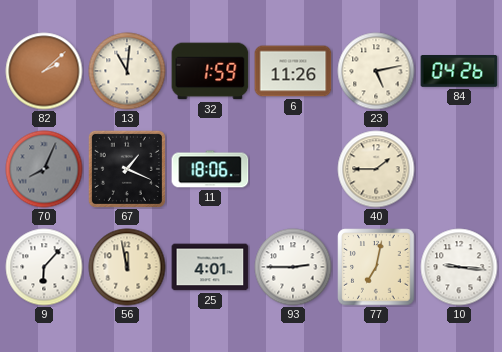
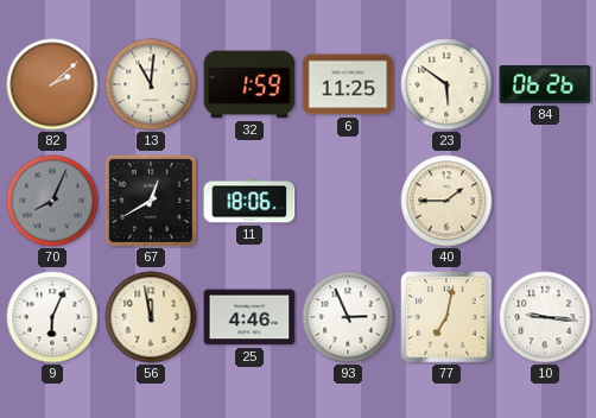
6: 11:26 -> 11:25
23: 5:13 -> 5:51
84: 04:26 -> 06:26
67: 1:19 -> 12:40
9: 6:07 -> 6:04
25: 4:01 -> 4:46
93: 2:45 -> 2:56
